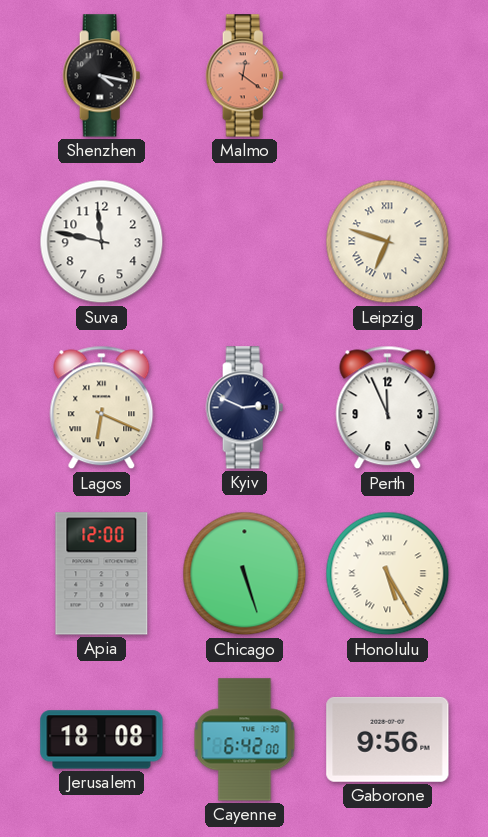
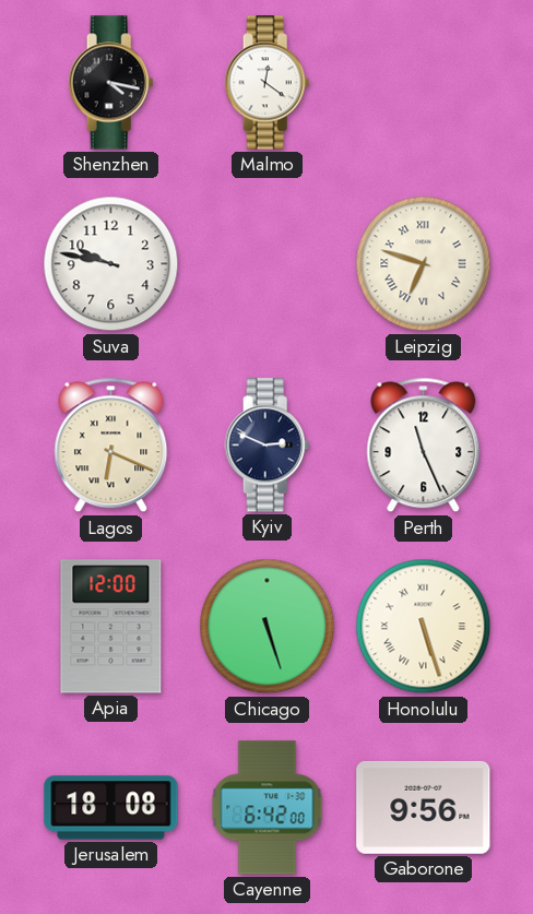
Malmo dial: salmon -> white
Suva: 11:47 -> 9:47
Perth: 11:56 -> 11:26
Honolulu: 5:25 -> 5:27
